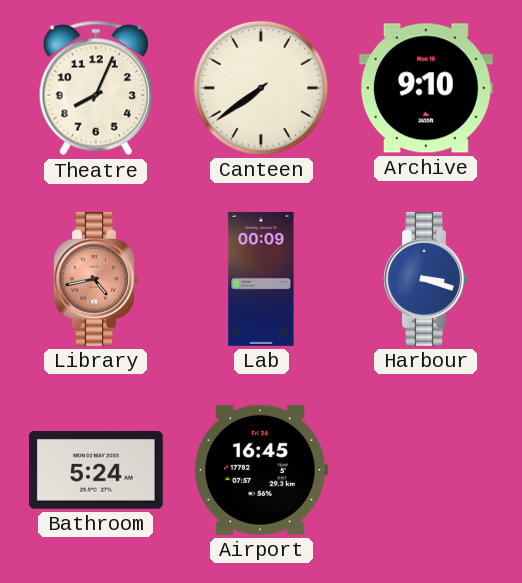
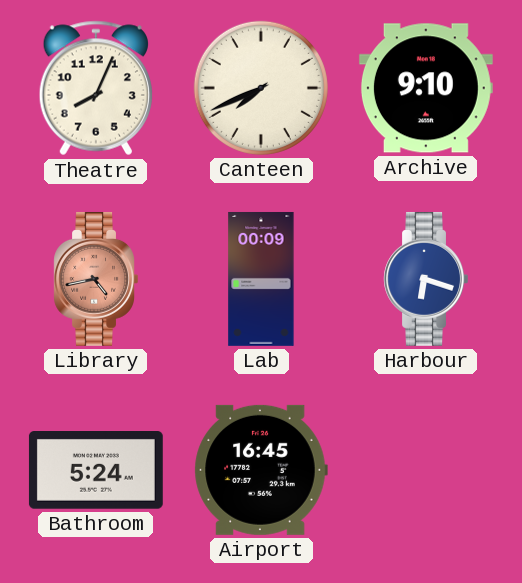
Canteen: 7:39 -> 7:41
Harbour: 3:18 -> 6:18
